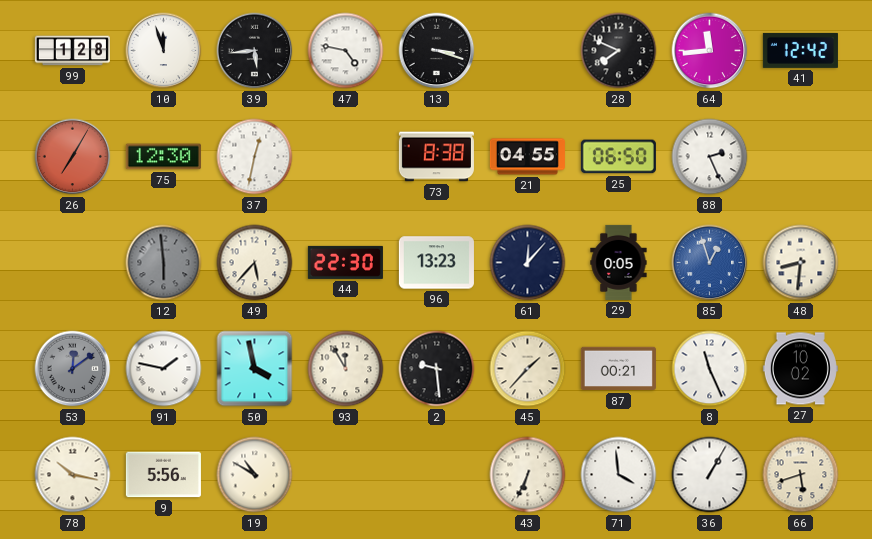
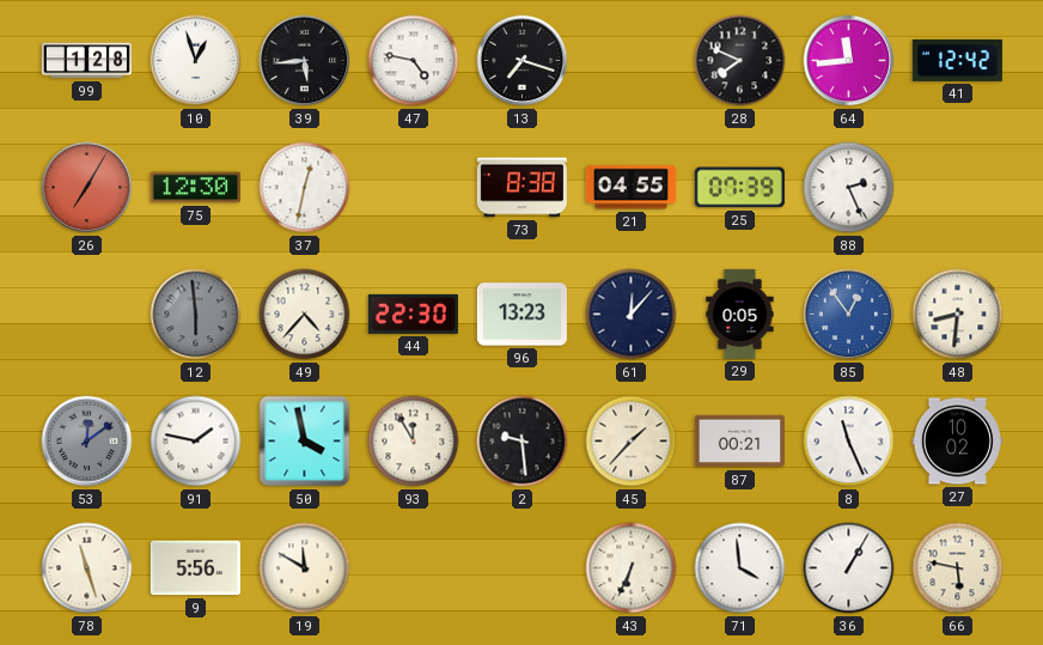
10: 11:57 -> 12:57
13: 3:18 -> 7:18
25: 06:50 -> 07:39
49: 5:37 -> 4:37
85: 12:57 -> 12:54
78: 10:17 -> 11:27
19: 10:50 -> 11:50
66: 5:42 -> 5:47
